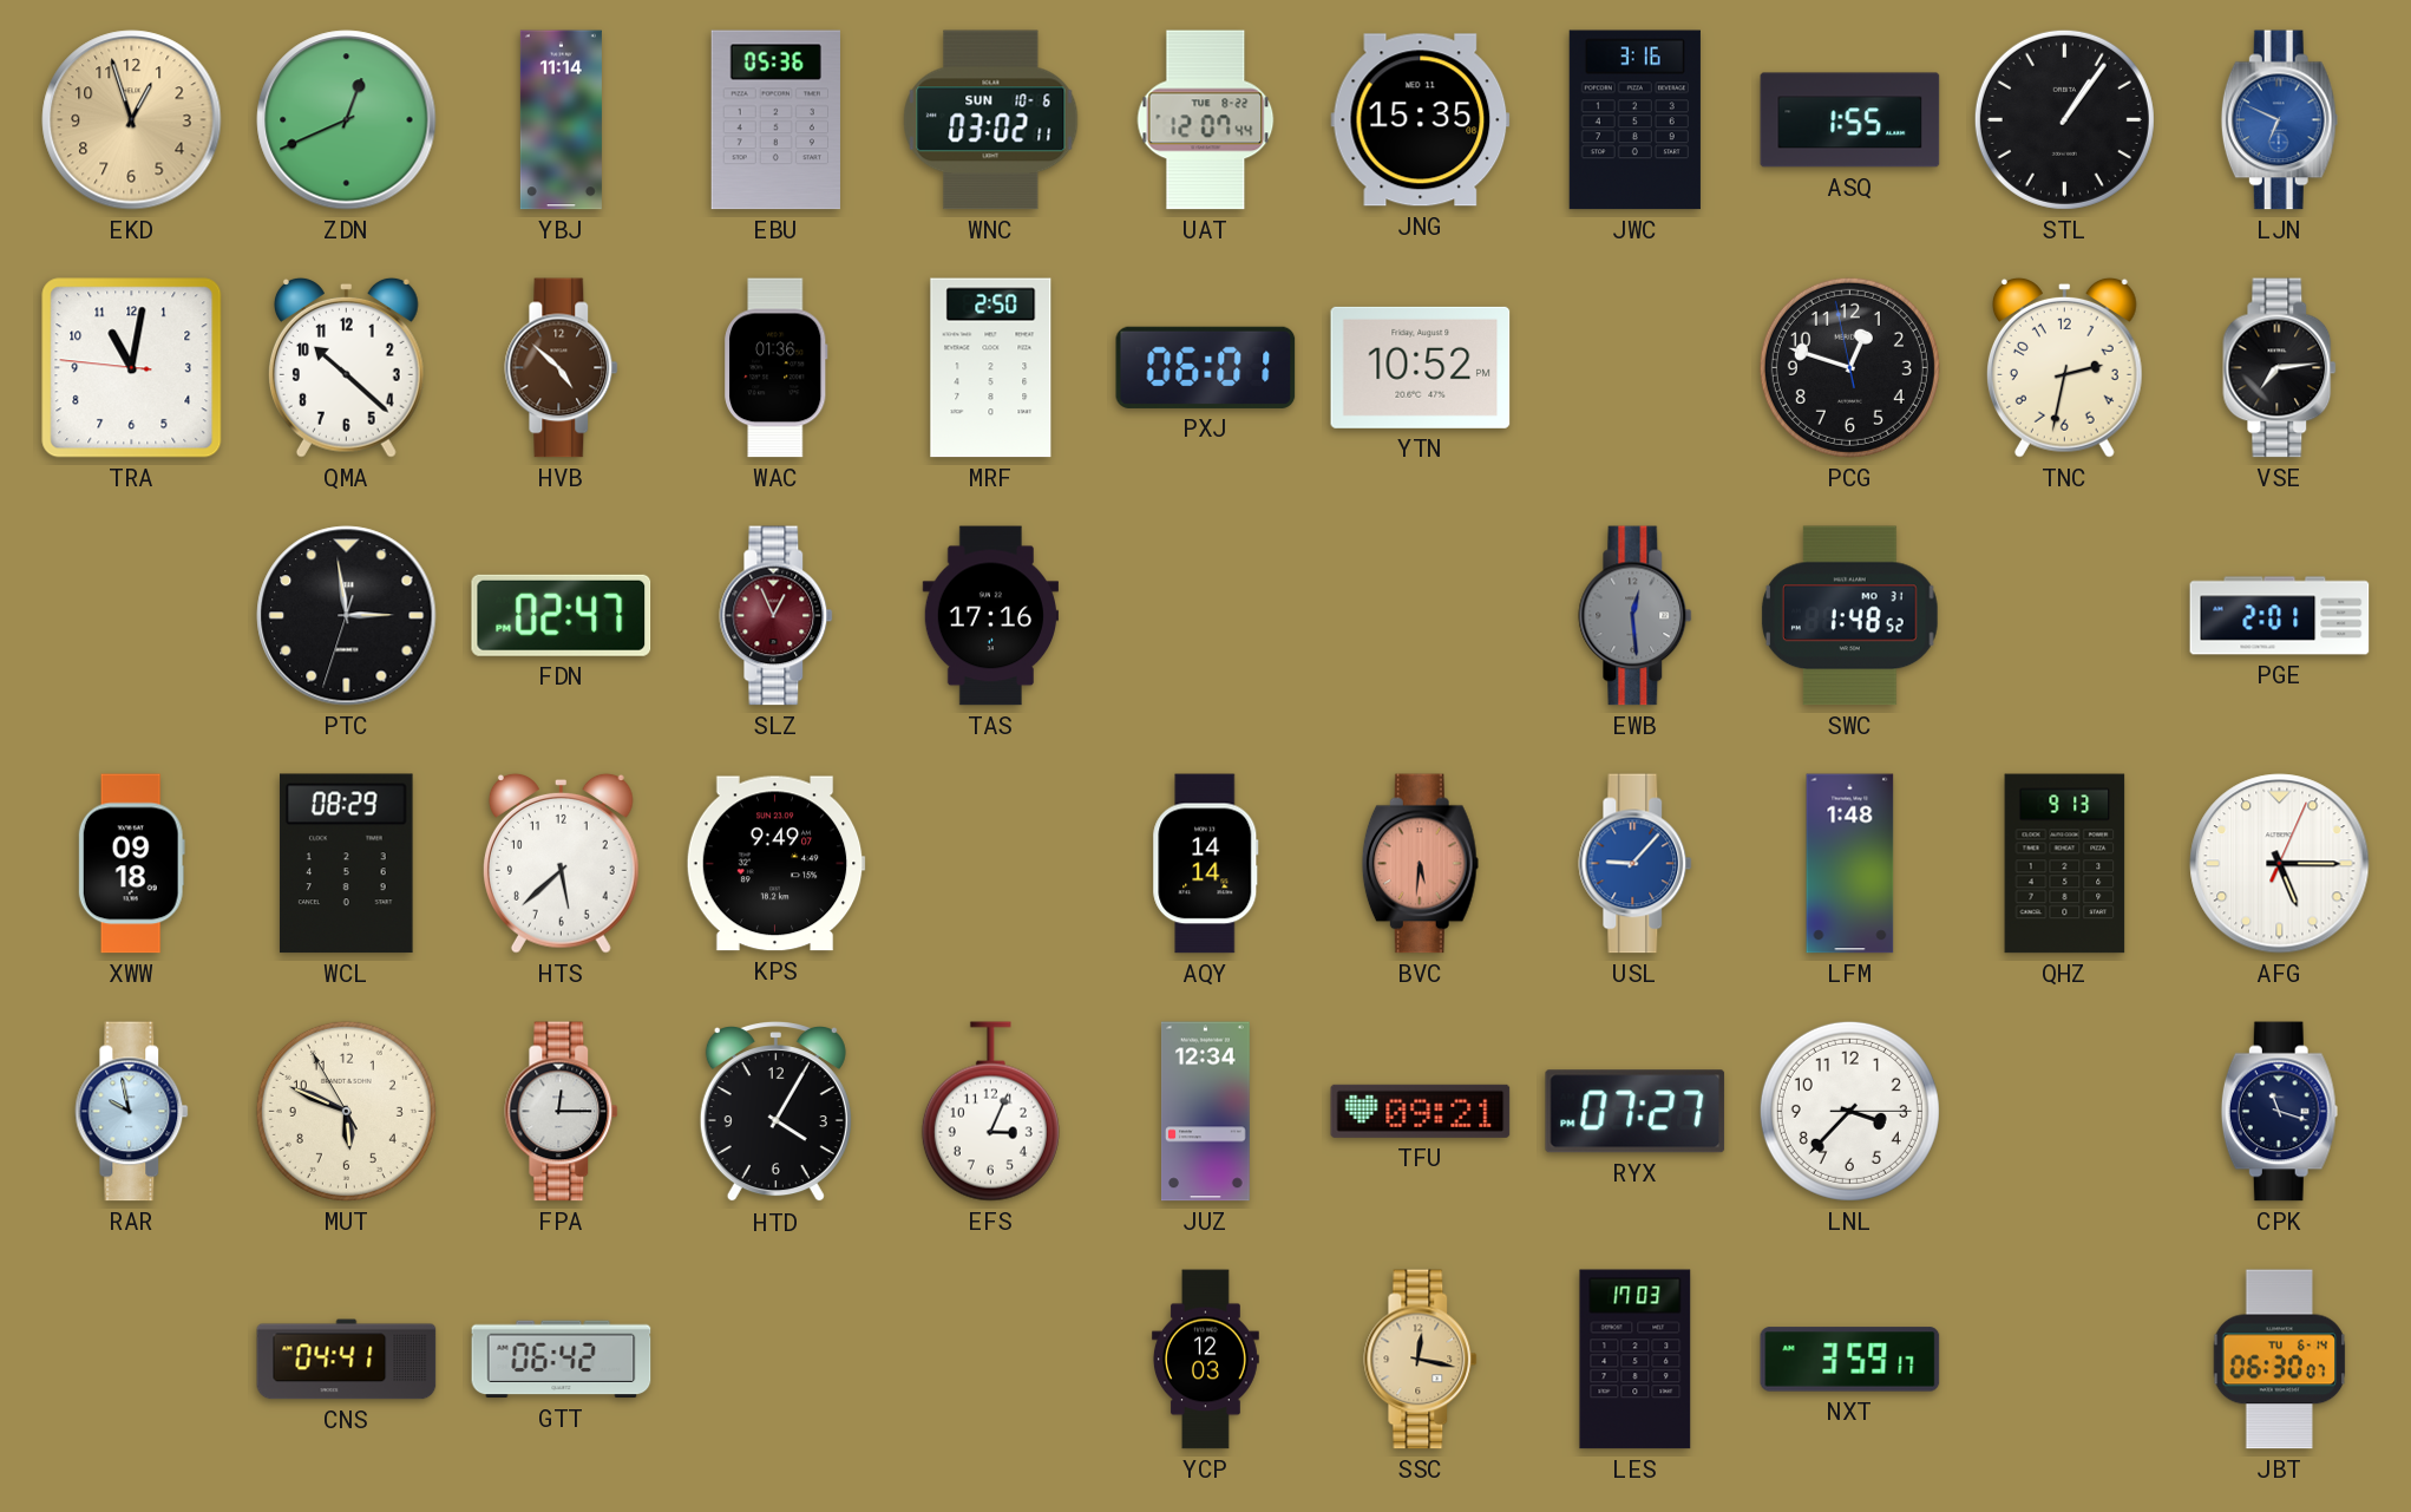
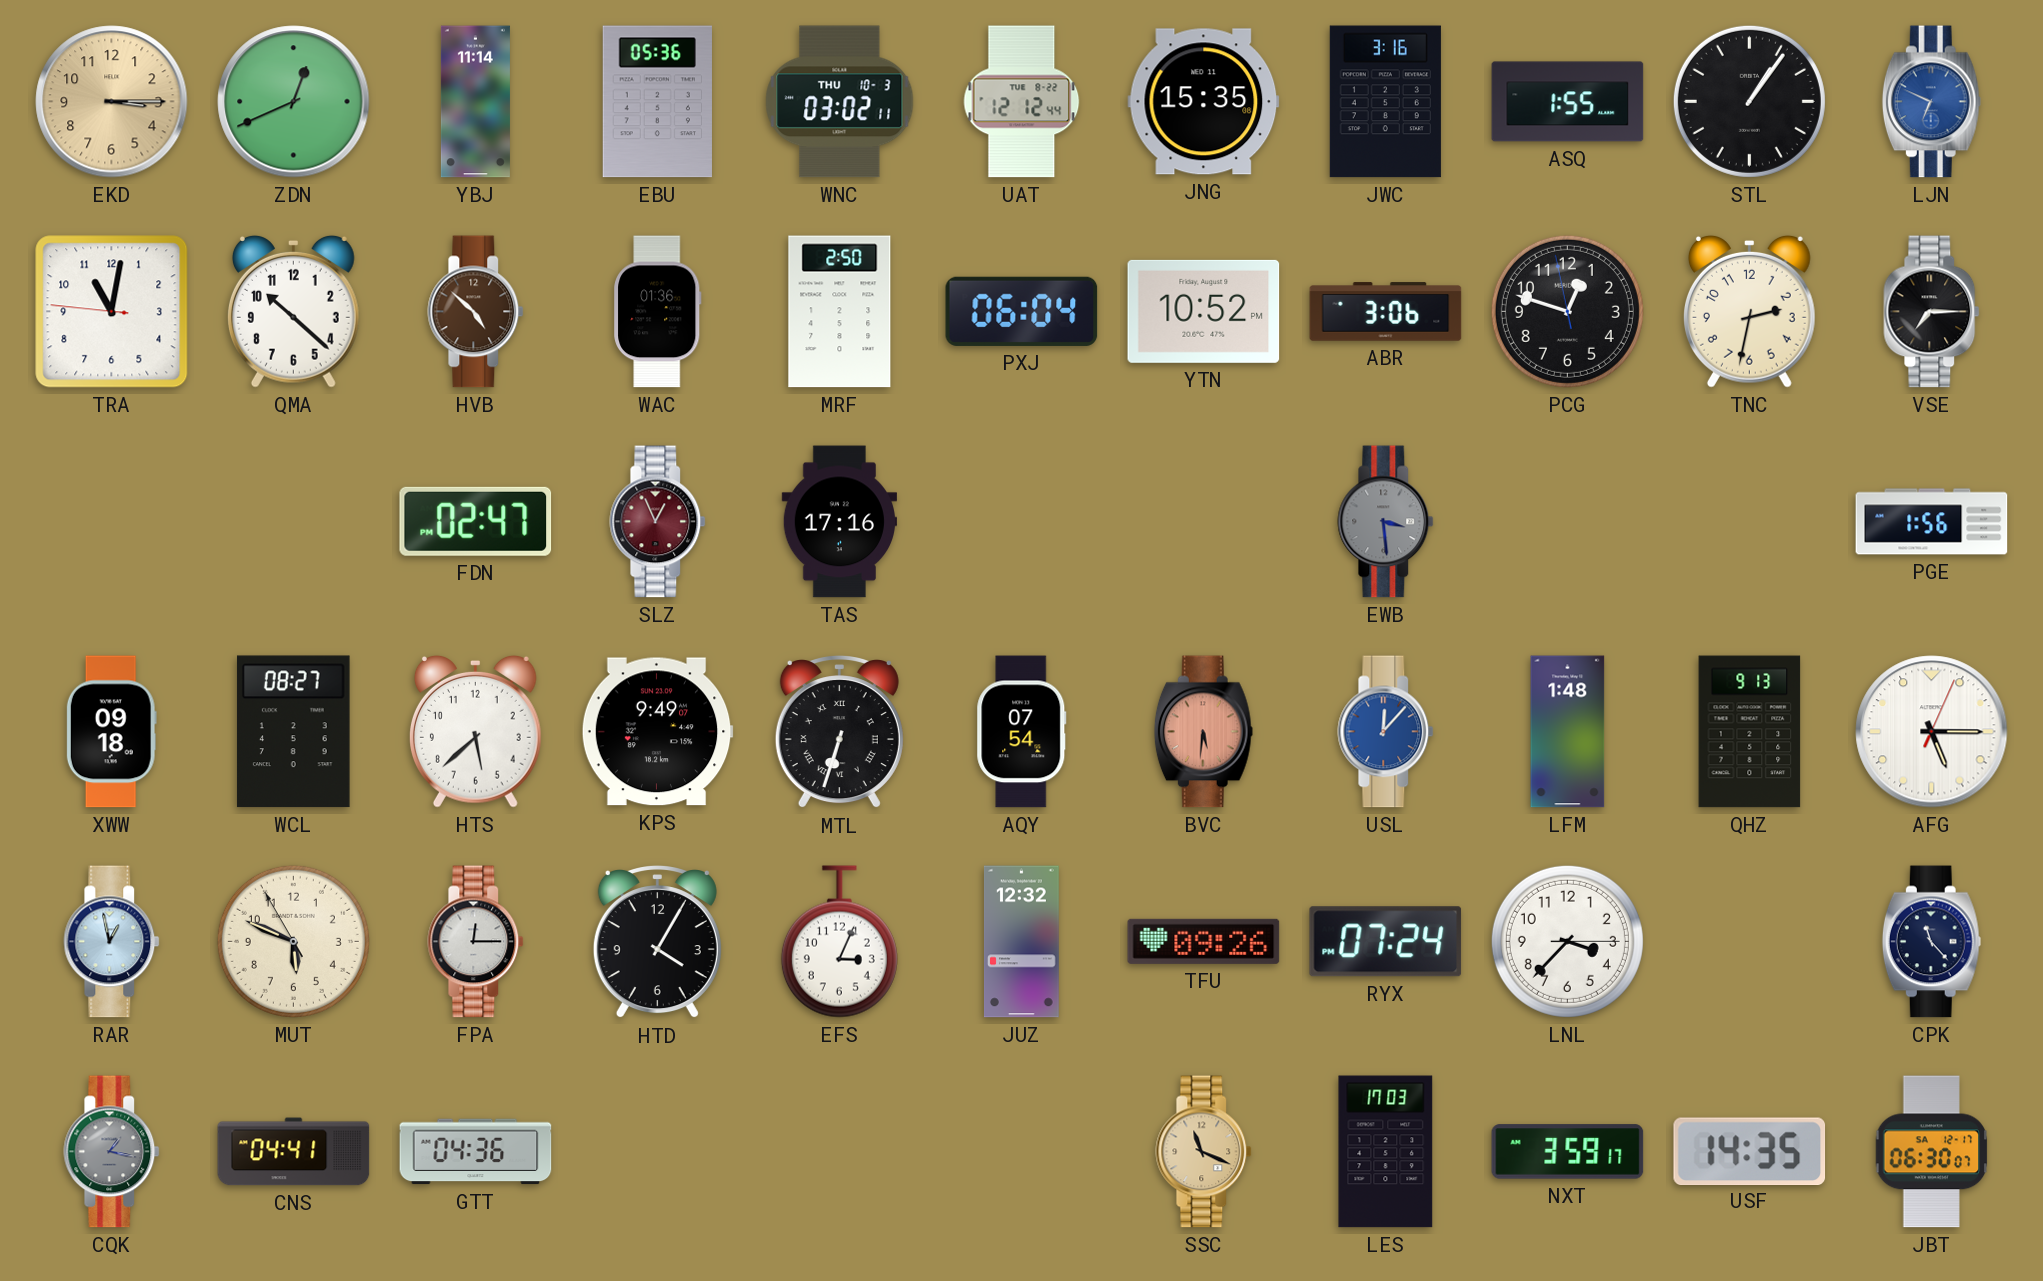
EKD: 12:57 -> 3:15
WNC date: SUN 10-6 -> THU 10-3
UAT: 12:07 -> 12:12
PXJ: 06:01 -> 06:04
ABR: none -> 3:06
VSE: 7:14 -> 7:15
PTC: 2:58 -> none
EWB: 12:29 -> 3:29
SWC: 1:48 -> none
PGE: 2:01 -> 1:56
WCL: 08:29 -> 08:27
MTL: none -> 6:33
AQY: 14:14 -> 07:54
USL: 9:07 -> 12:07
RAR: 9:58 -> 12:58
JUZ: 12:34 -> 12:32
TFU: 09:21 -> 09:26
RYX: 07:27 -> 07:24
CPK: 11:18 -> 11:23
CQK: none -> 1:17
GTT: 06:42 -> 04:36
YCP: 12:03 -> none
SSC: 12:17 -> 11:19
USF: none -> 14:35
JBT date: TU 6-14 -> SA 12-17
